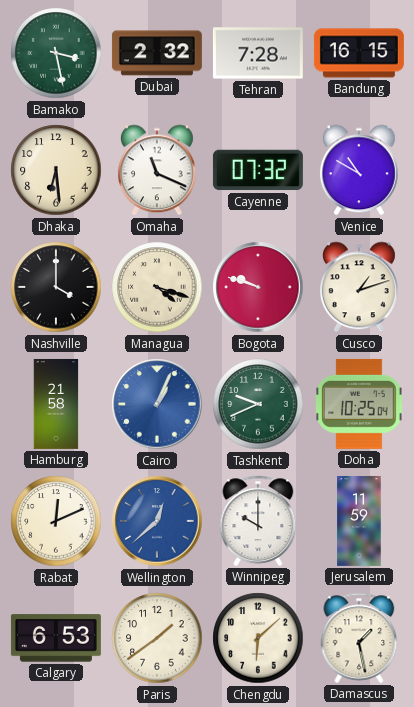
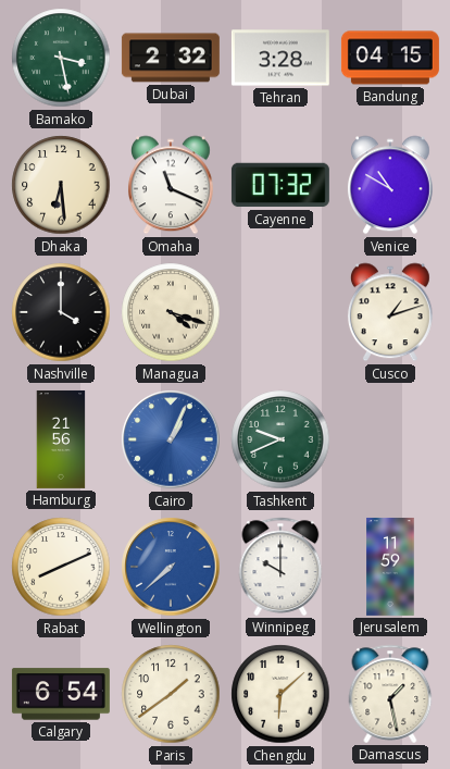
Tehran: 7:28 -> 3:28
Bandung: 16:15 -> 04:15
Bogota: 9:48 -> none
Hamburg: 21:58 -> 21:56
Doha: 10:25 -> none
Rabat: 12:11 -> 8:11
Wellington: 12:38 -> 7:38
Calgary: 6:53 -> 6:54
